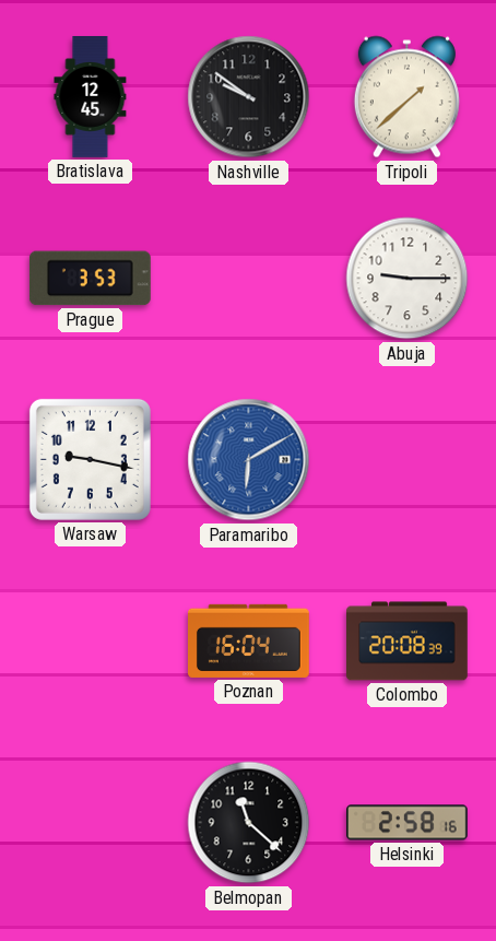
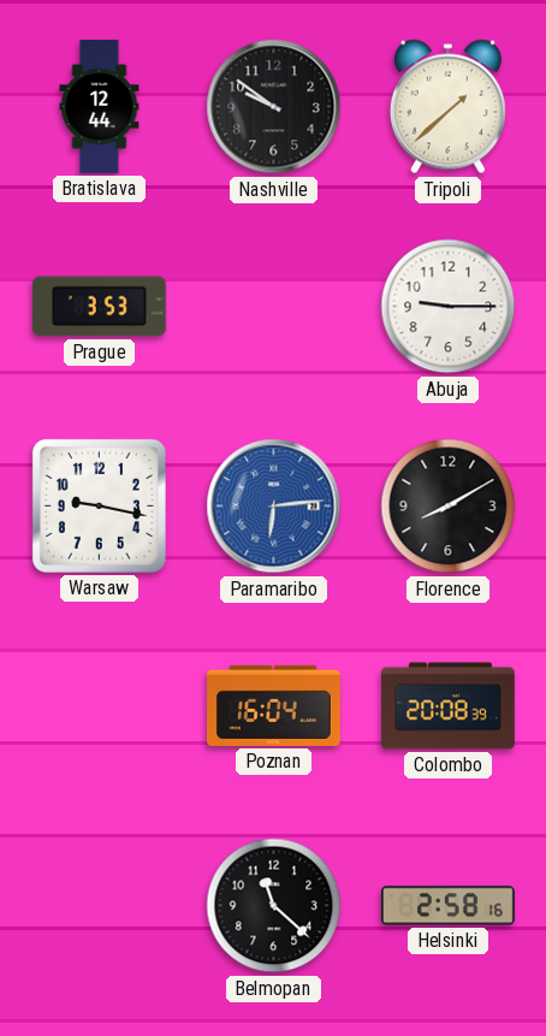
Bratislava: 12:45 -> 12:44
Paramaribo: 6:10 -> 6:14
Florence: none -> 8:10
